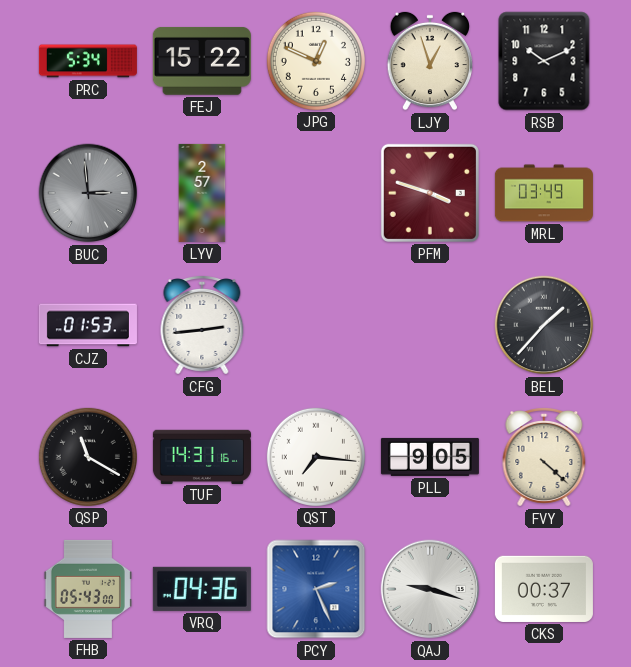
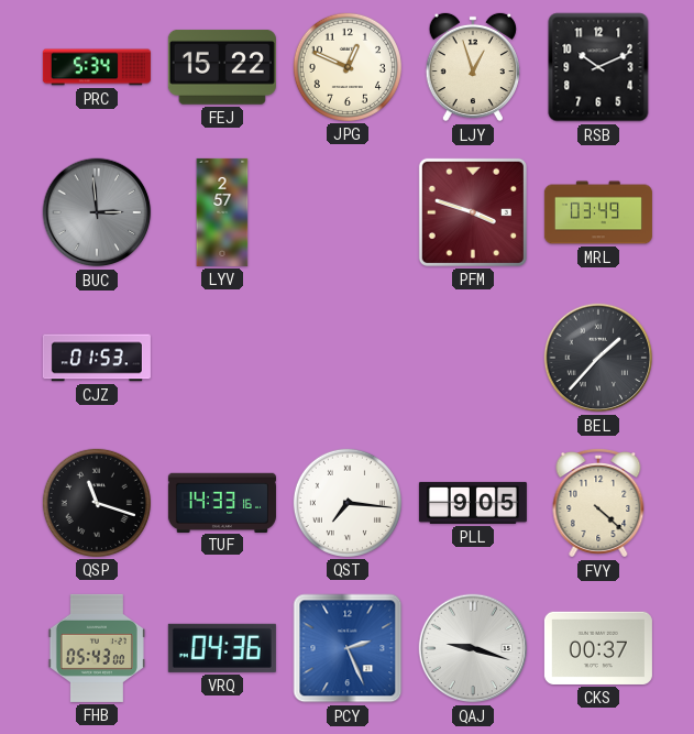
CFG: 2:44 -> none
QSP: 11:20 -> 11:18
TUF: 14:31 -> 14:33
